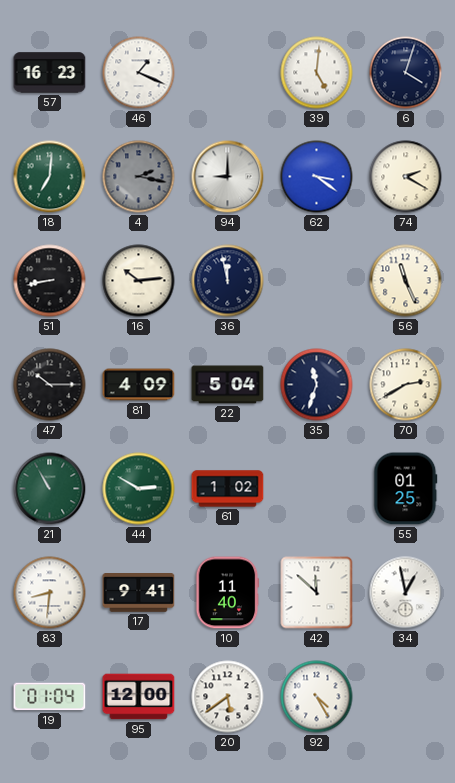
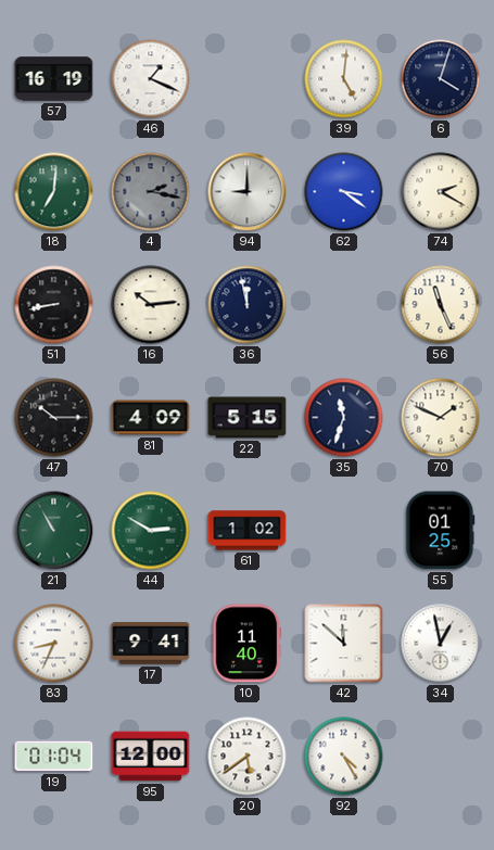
57: 16:23 -> 16:19
22: 5:04 -> 5:15
70: 2:40 -> 1:49
83: 8:31 -> 8:34
